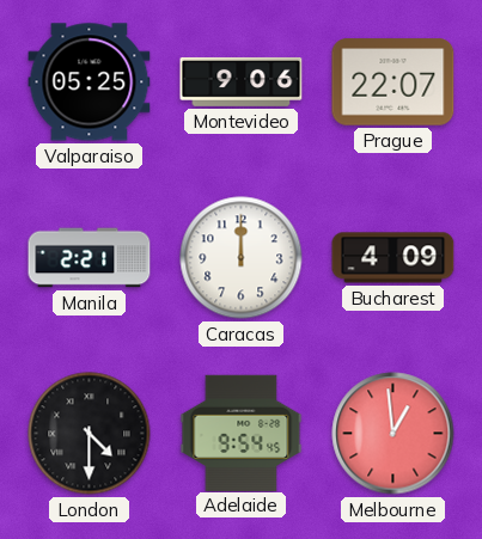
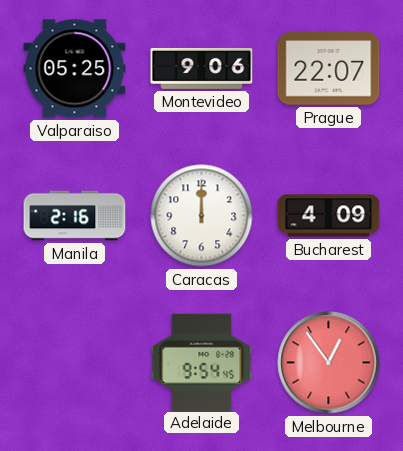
Manila: 2:21 -> 2:16
London: 4:30 -> none
Melbourne: 12:59 -> 12:54
